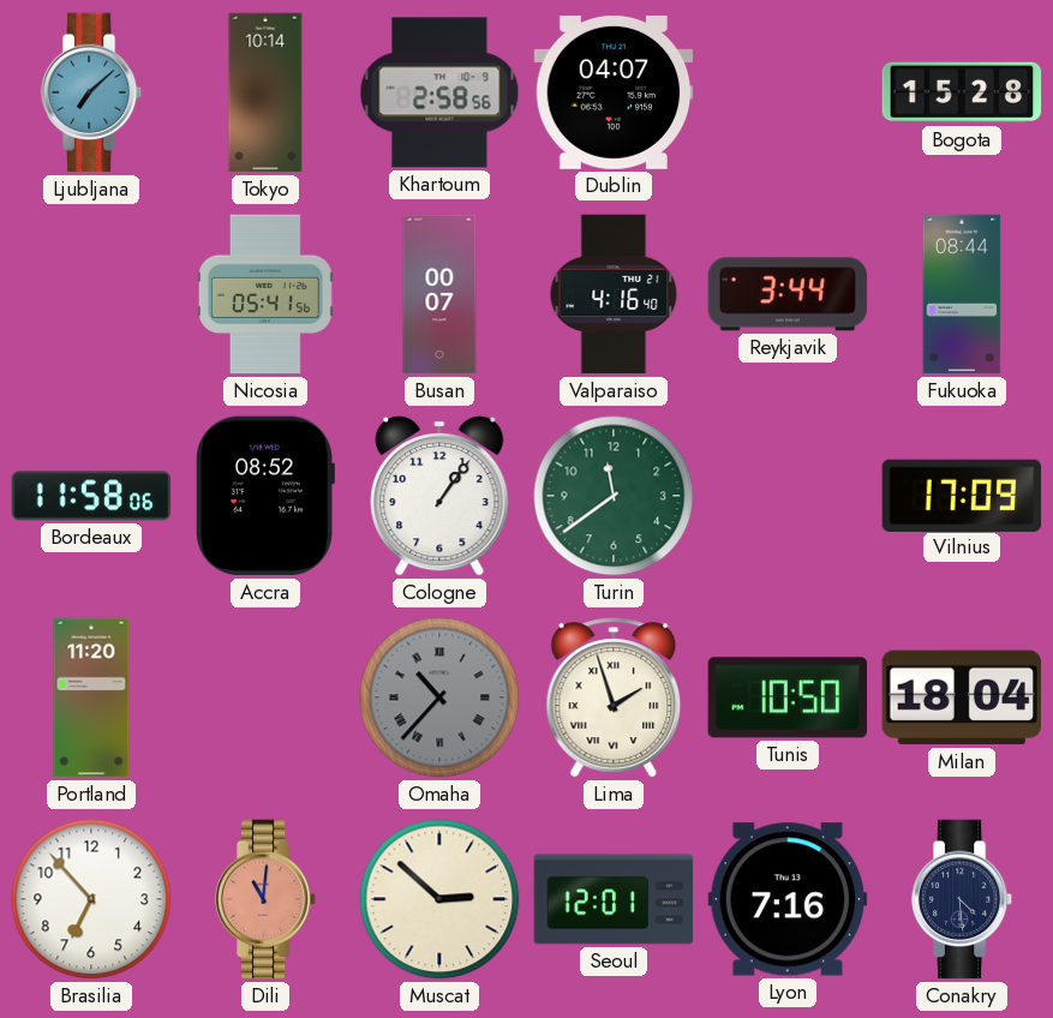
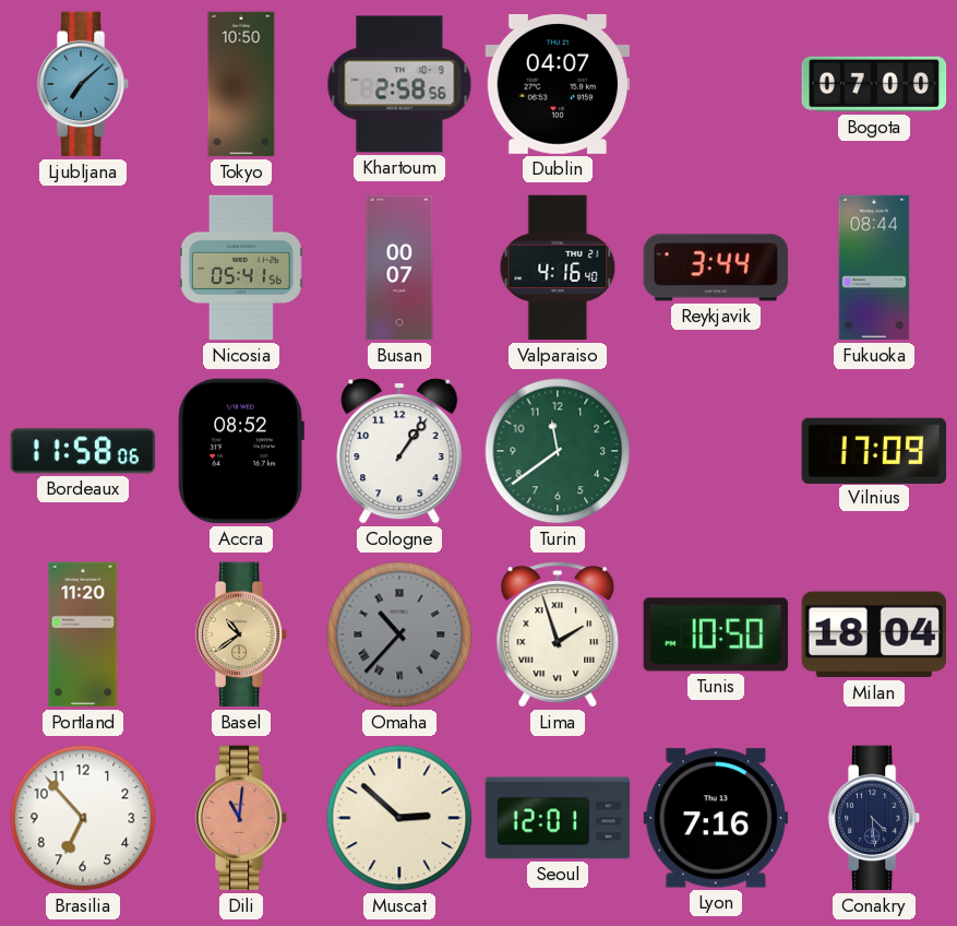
Tokyo: 10:14 -> 10:50
Bogota: 15:28 -> 07:00
Basel: none -> 10:39
